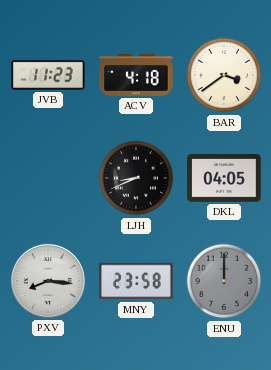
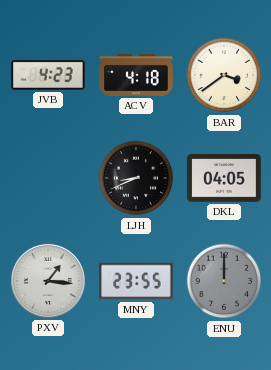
JVB: 11:23 -> 4:23
PXV: 8:16 -> 1:16
MNY: 23:58 -> 23:55
